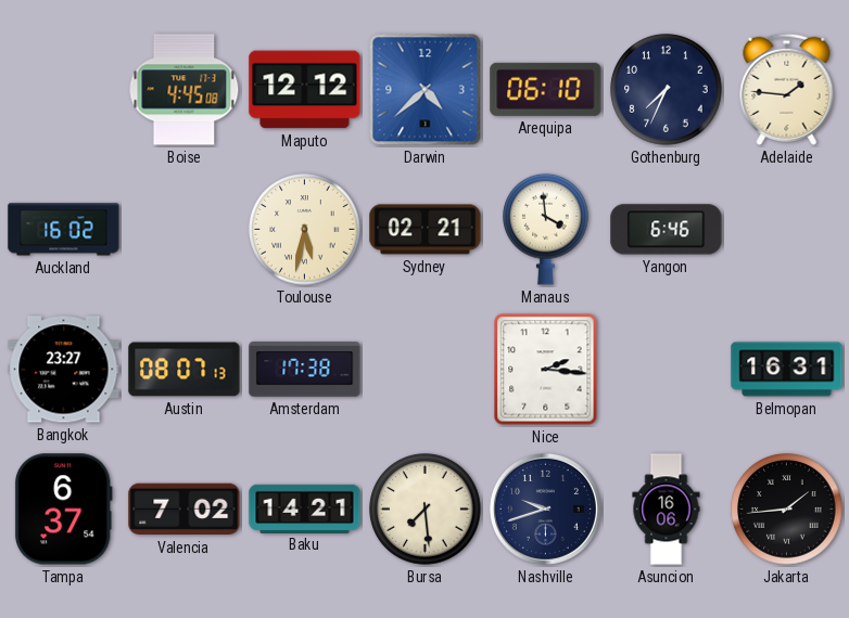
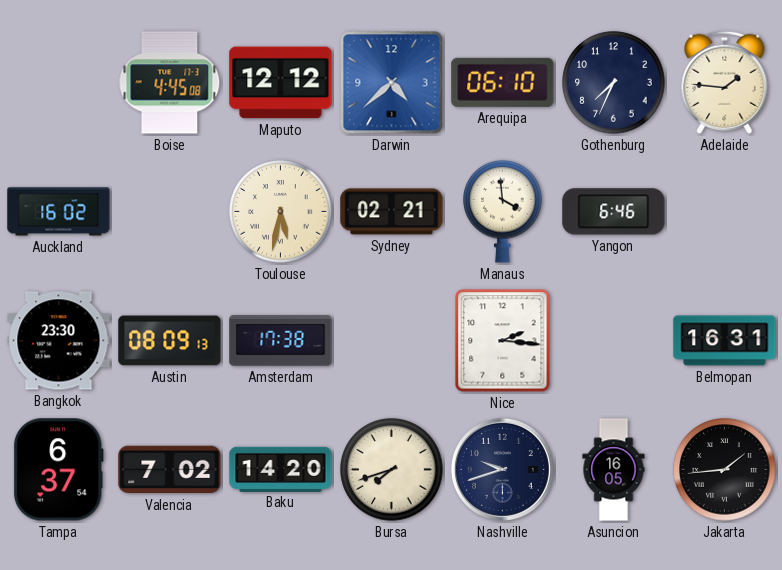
Bangkok: 23:27 -> 23:30
Austin: 08:07 -> 08:09
Baku: 14:21 -> 14:20
Bursa: 7:29 -> 7:42
Asuncion: 16:06 -> 16:05
